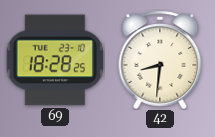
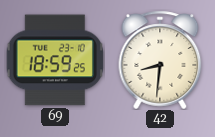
69: 18:28 -> 18:59
